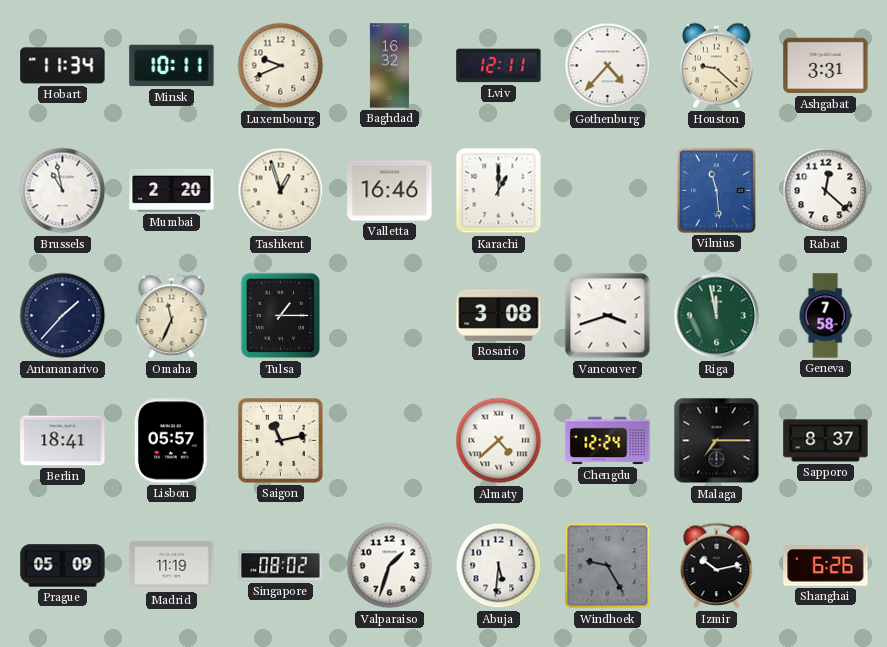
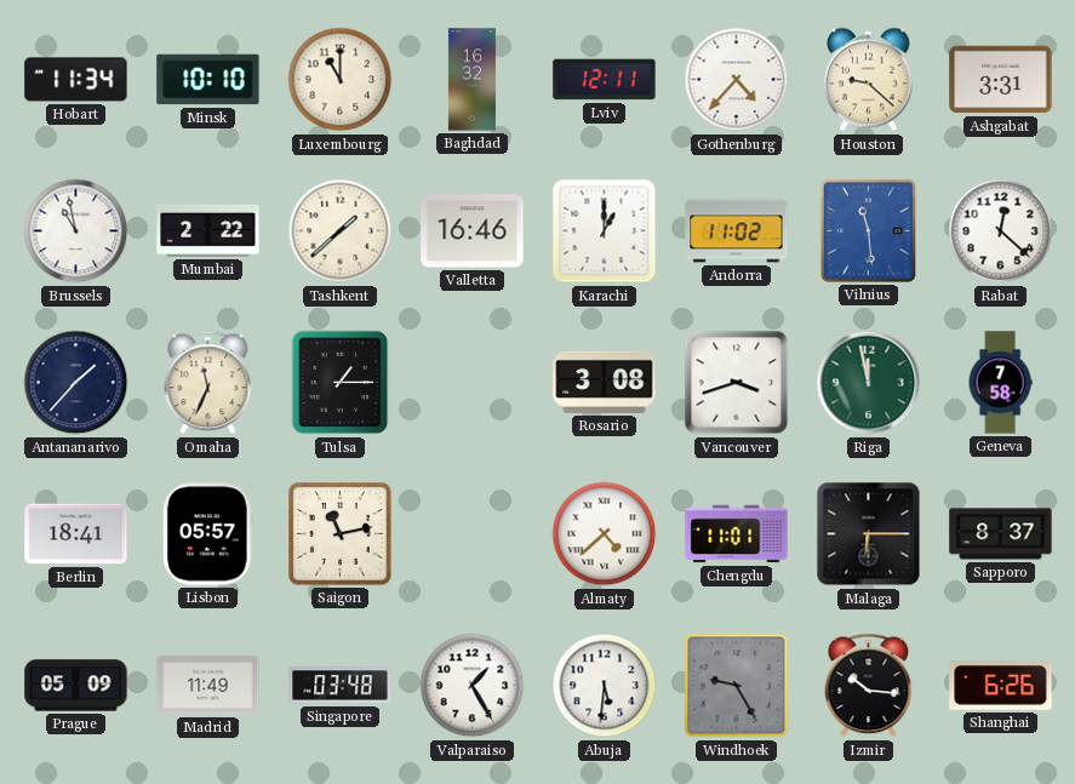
Minsk: 10:11 -> 10:10
Luxembourg: 9:41 -> 11:00
Mumbai: 2:20 -> 2:22
Tashkent: 12:57 -> 1:38
Andorra: none -> 11:02
Chengdu: 12:24 -> 11:01
Malaga: 7:15 -> 6:15
Madrid: 11:19 -> 11:49
Singapore: 08:02 -> 03:48
Valparaiso: 1:33 -> 1:25
Izmir: 10:13 -> 10:16
